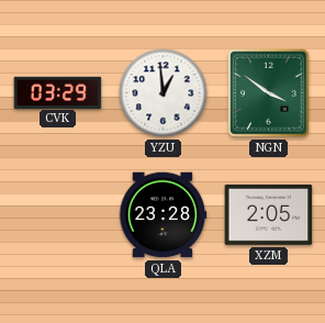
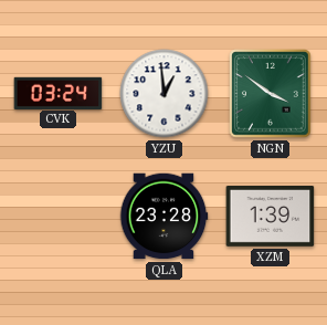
CVK: 03:29 -> 03:24
XZM: 2:05 -> 1:39
